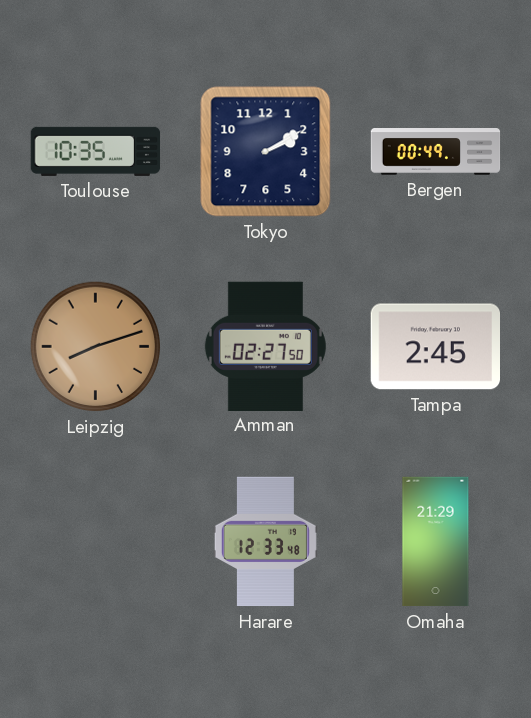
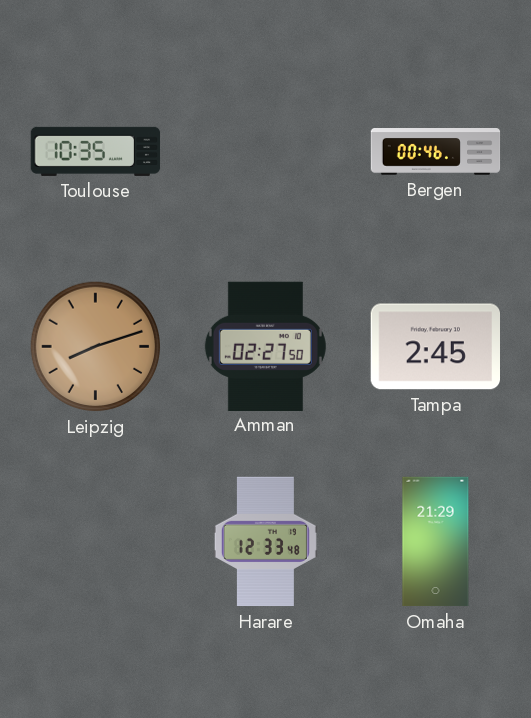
Tokyo: 2:10 -> none
Bergen: 00:49 -> 00:46
